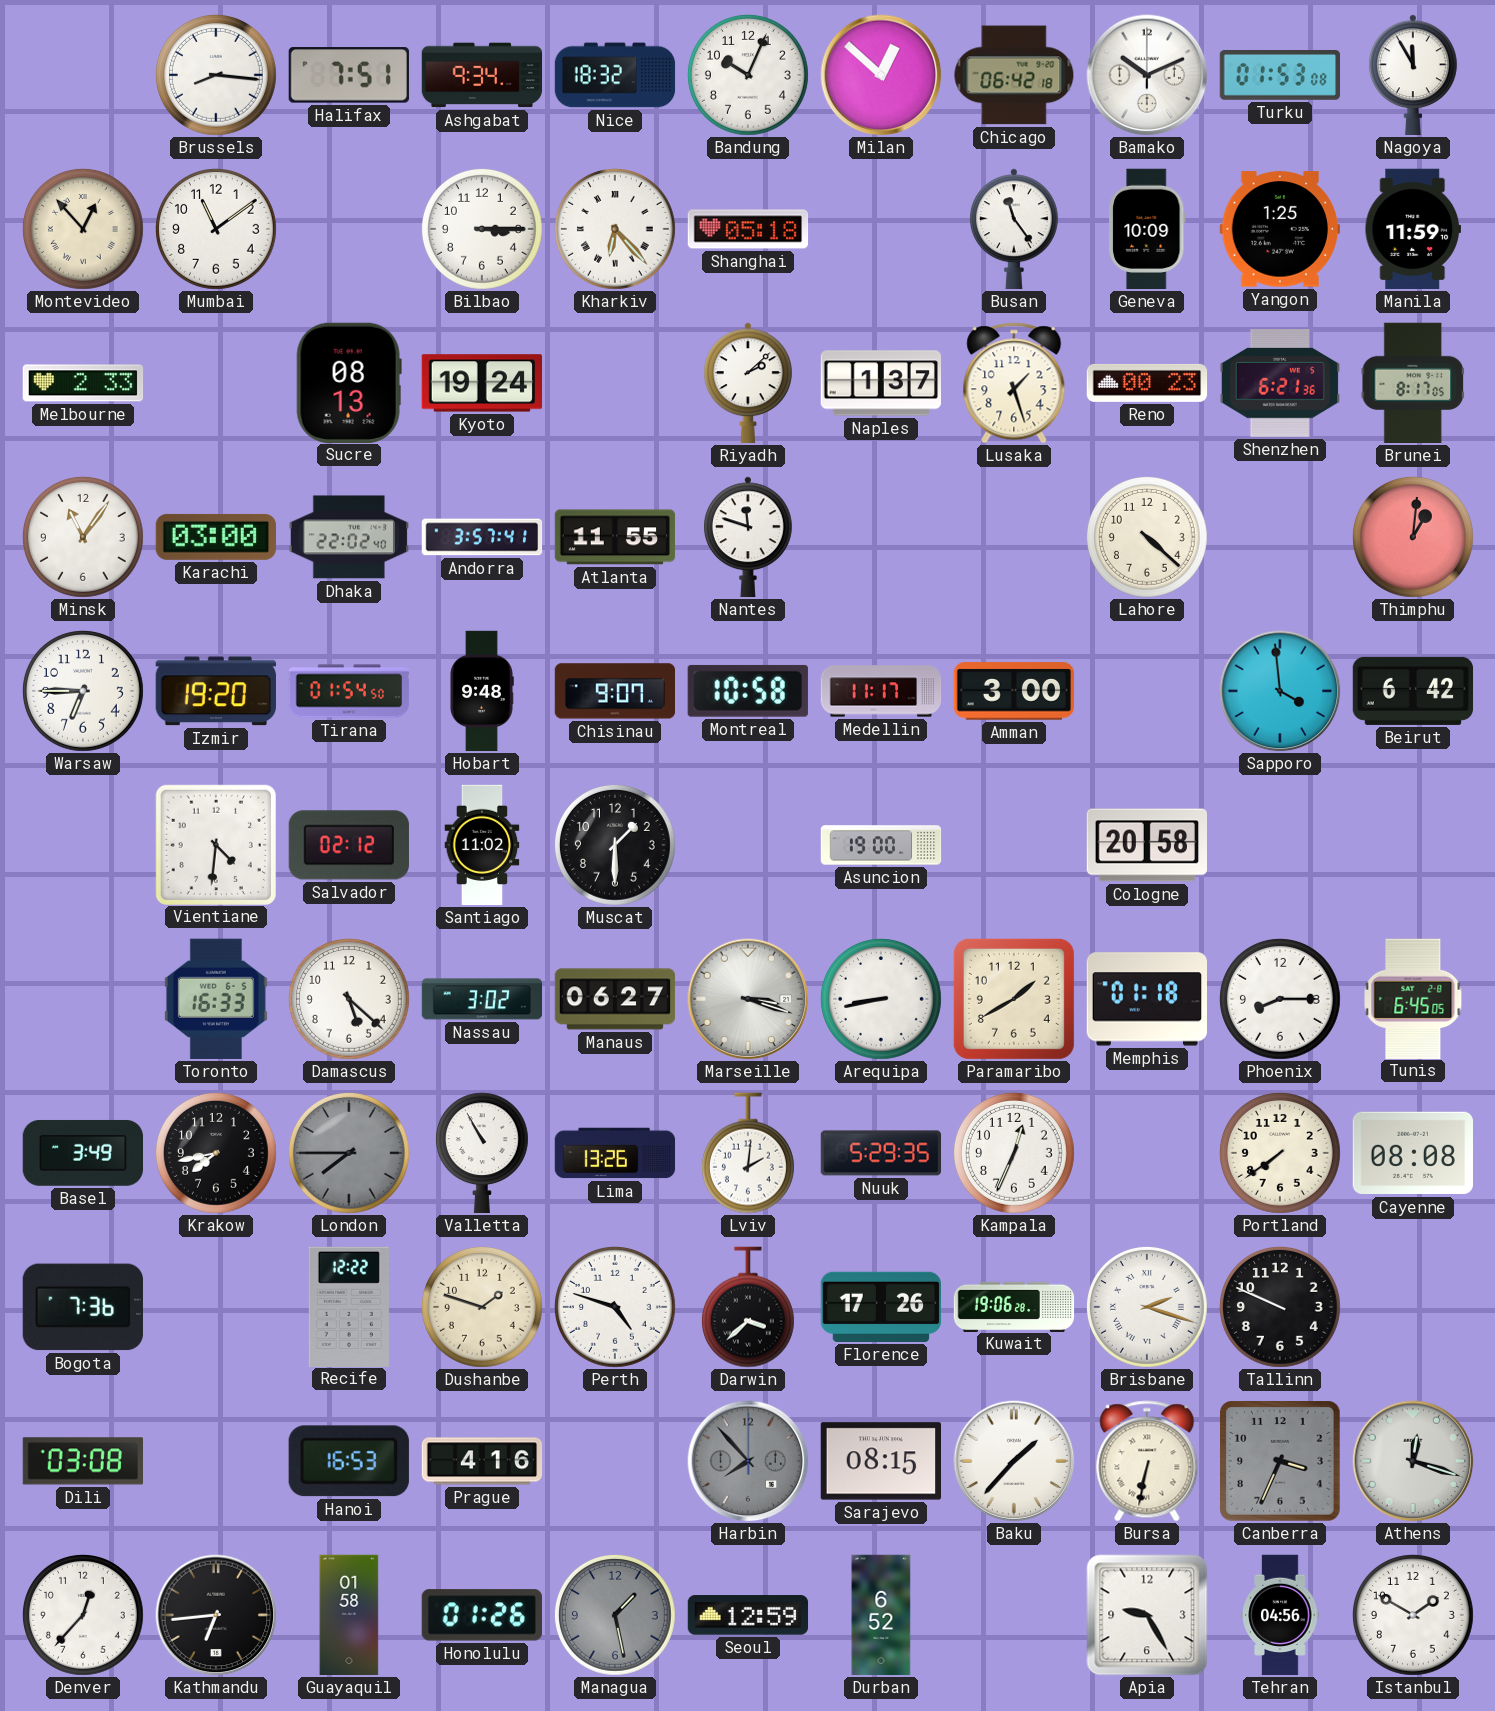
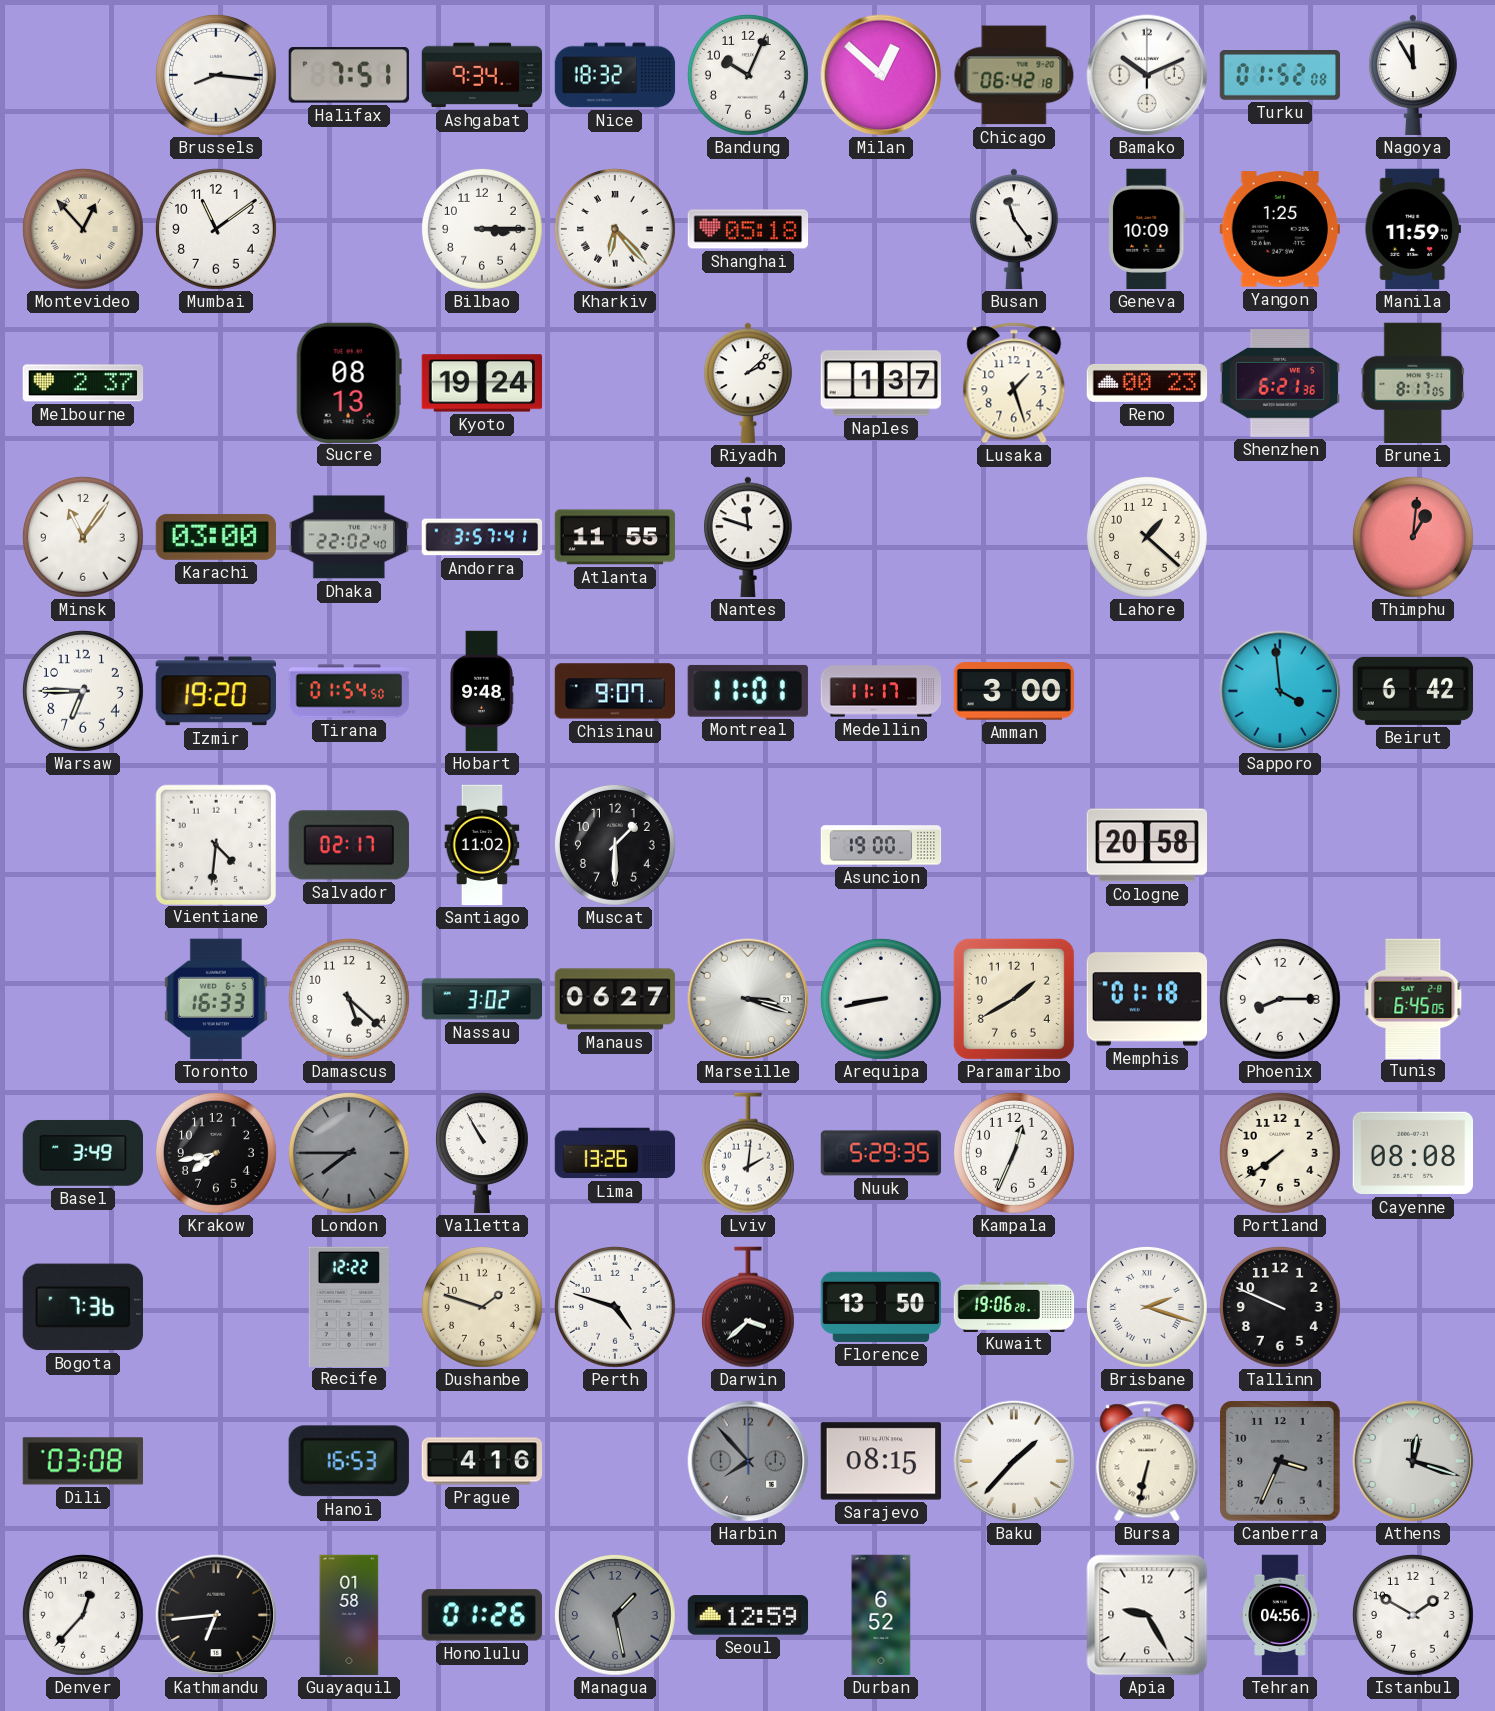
Turku: 01:53 -> 01:52
Melbourne: 2:33 -> 2:37
Lahore: 4:22 -> 1:22
Montreal: 10:58 -> 11:01
Salvador: 02:12 -> 02:17
Florence: 17:26 -> 13:50
